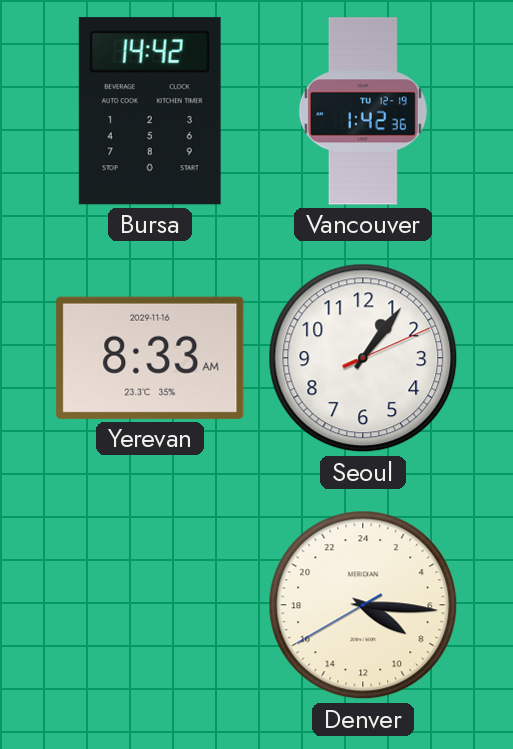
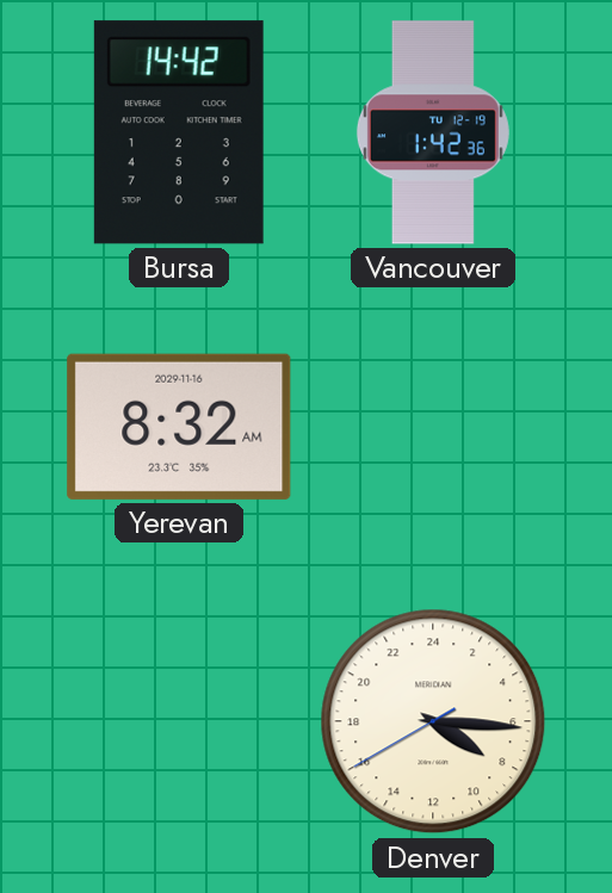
Yerevan: 8:33 -> 8:32
Seoul: 1:06 -> none
